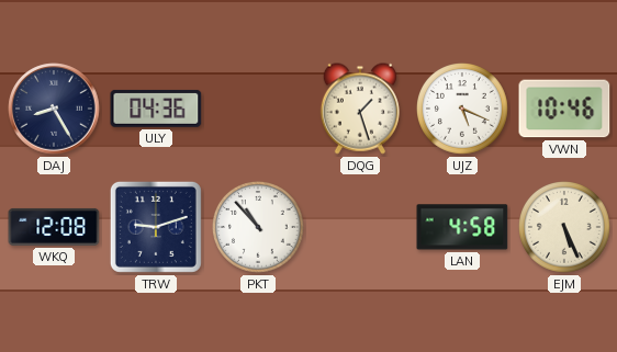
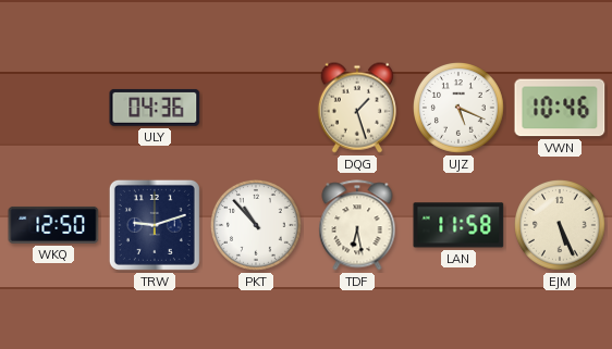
DAJ: 8:25 -> none
WKQ: 12:08 -> 12:50
TDF: none -> 6:28
LAN: 4:58 -> 11:58
